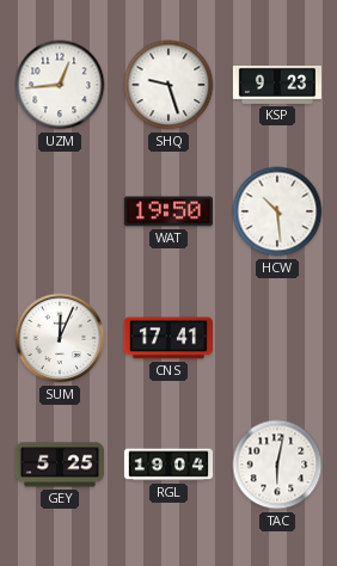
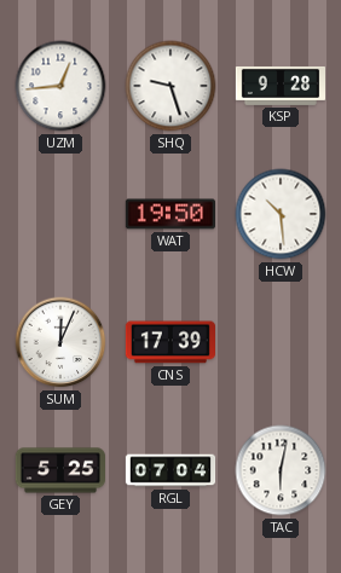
KSP: 9:23 -> 9:28
CNS: 17:41 -> 17:39
RGL: 19:04 -> 07:04
